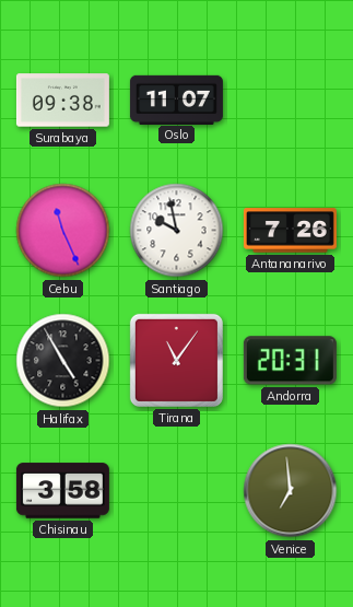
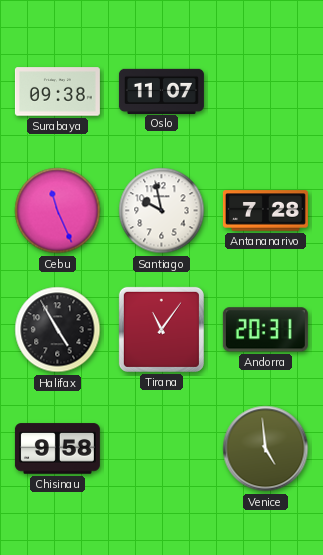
Antananarivo: 7:26 -> 7:28
Chisinau: 3:58 -> 9:58
Venice: 6:59 -> 4:59
